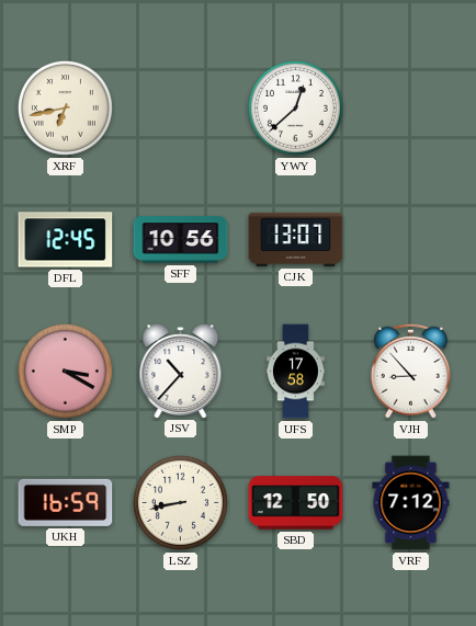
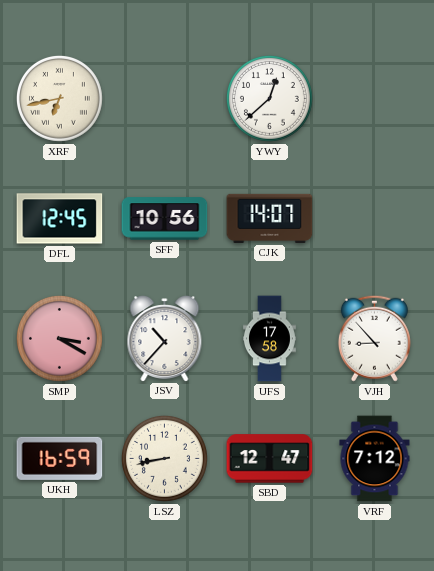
CJK: 13:07 -> 14:07
SBD: 12:50 -> 12:47
